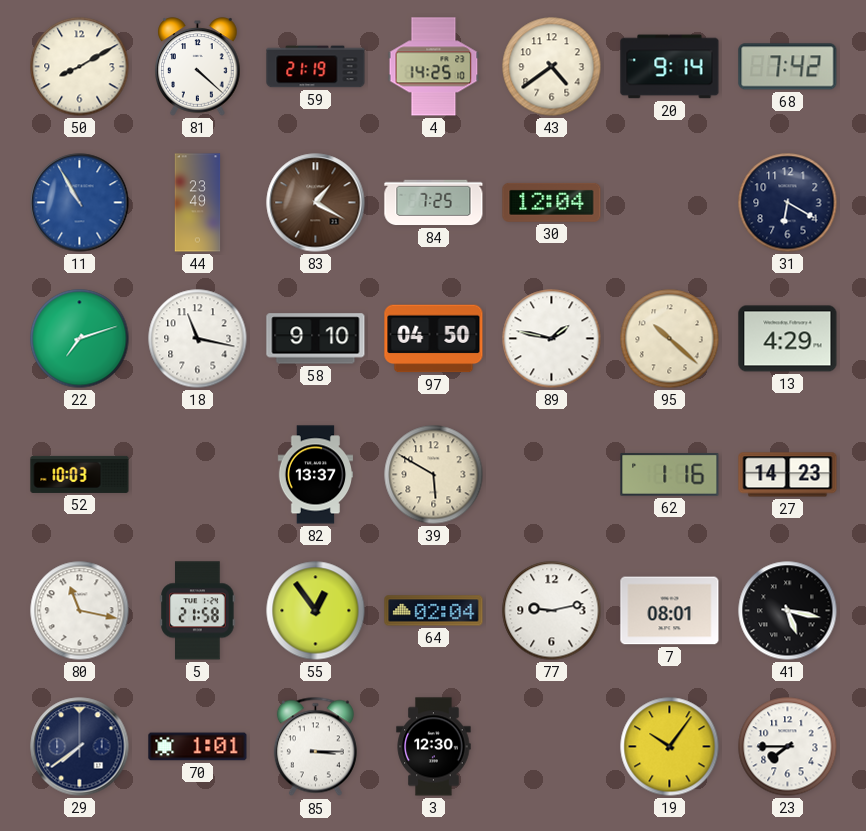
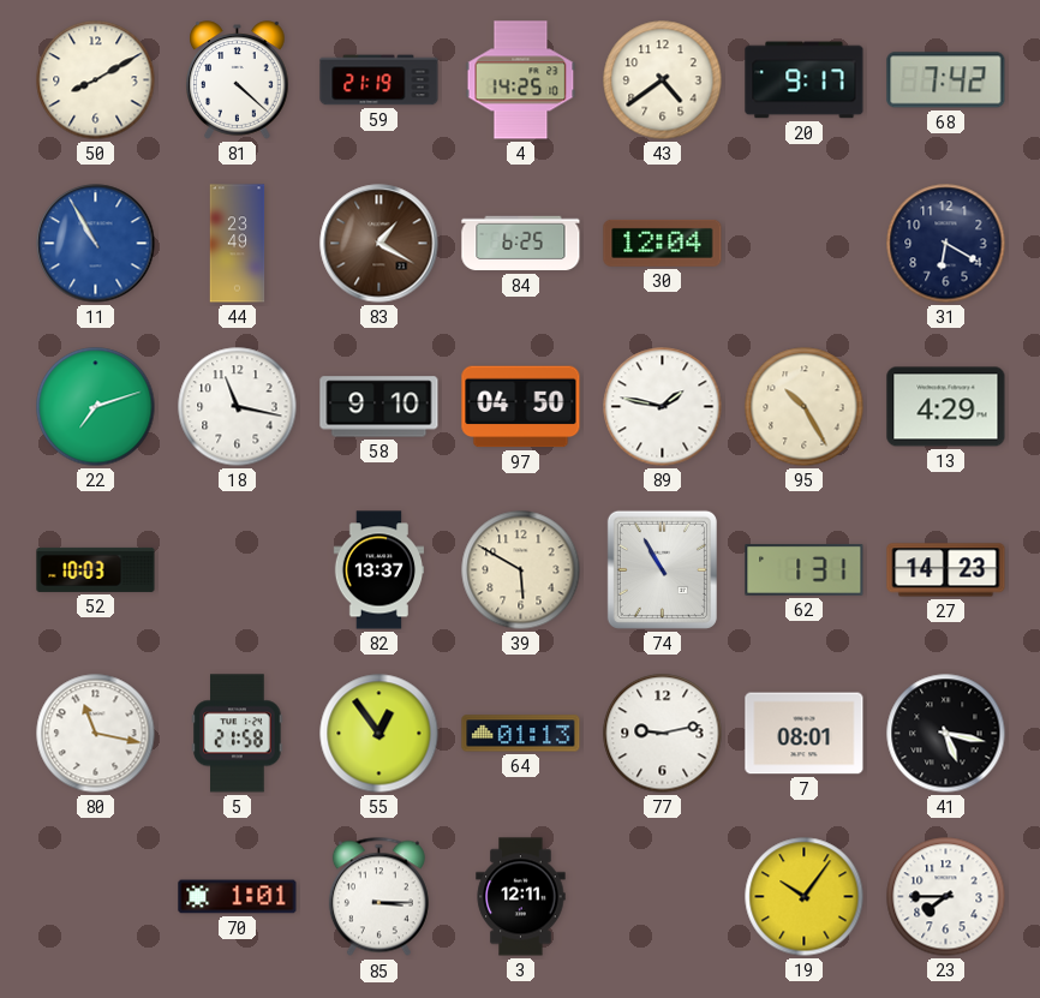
20: 9:14 -> 9:17
84: 7:25 -> 6:25
95: 10:22 -> 10:25
74: none -> 10:55
62: 1:16 -> 1:31
64: 02:04 -> 01:13
29: 7:39 -> none
3: 12:30 -> 12:11
